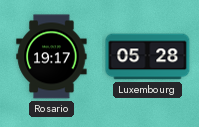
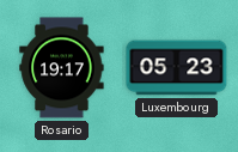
Luxembourg: 05:28 -> 05:23
